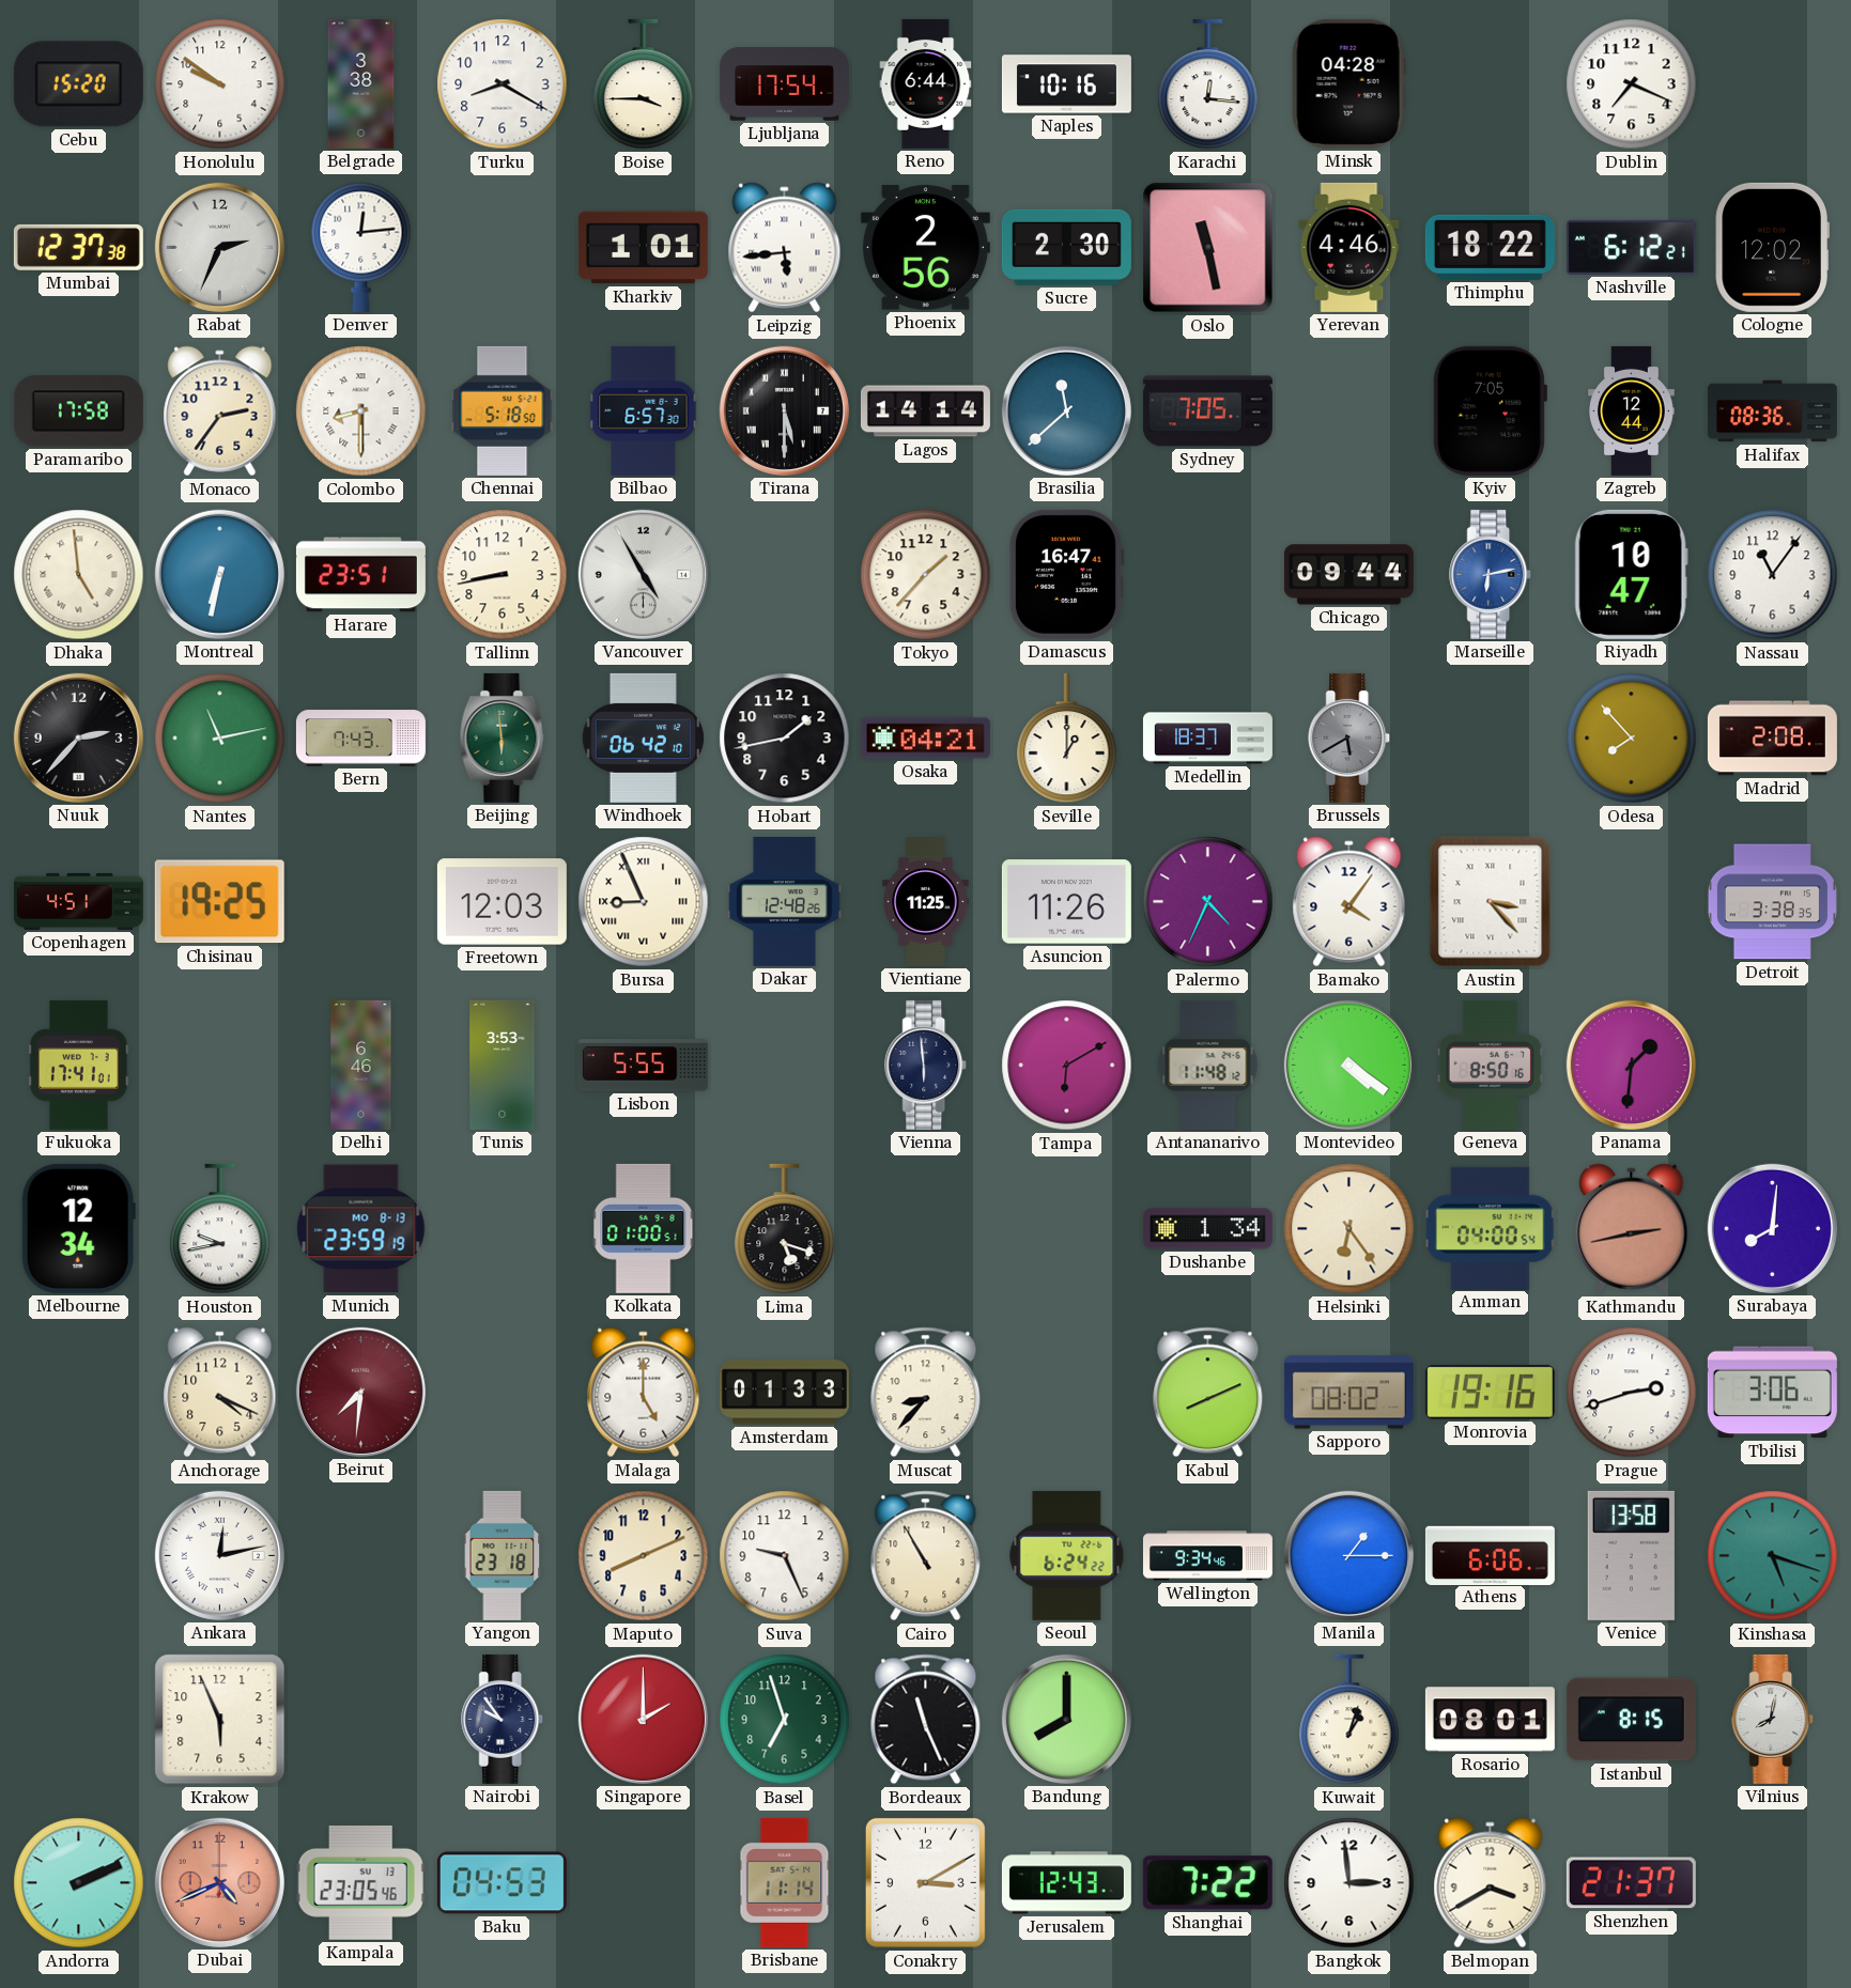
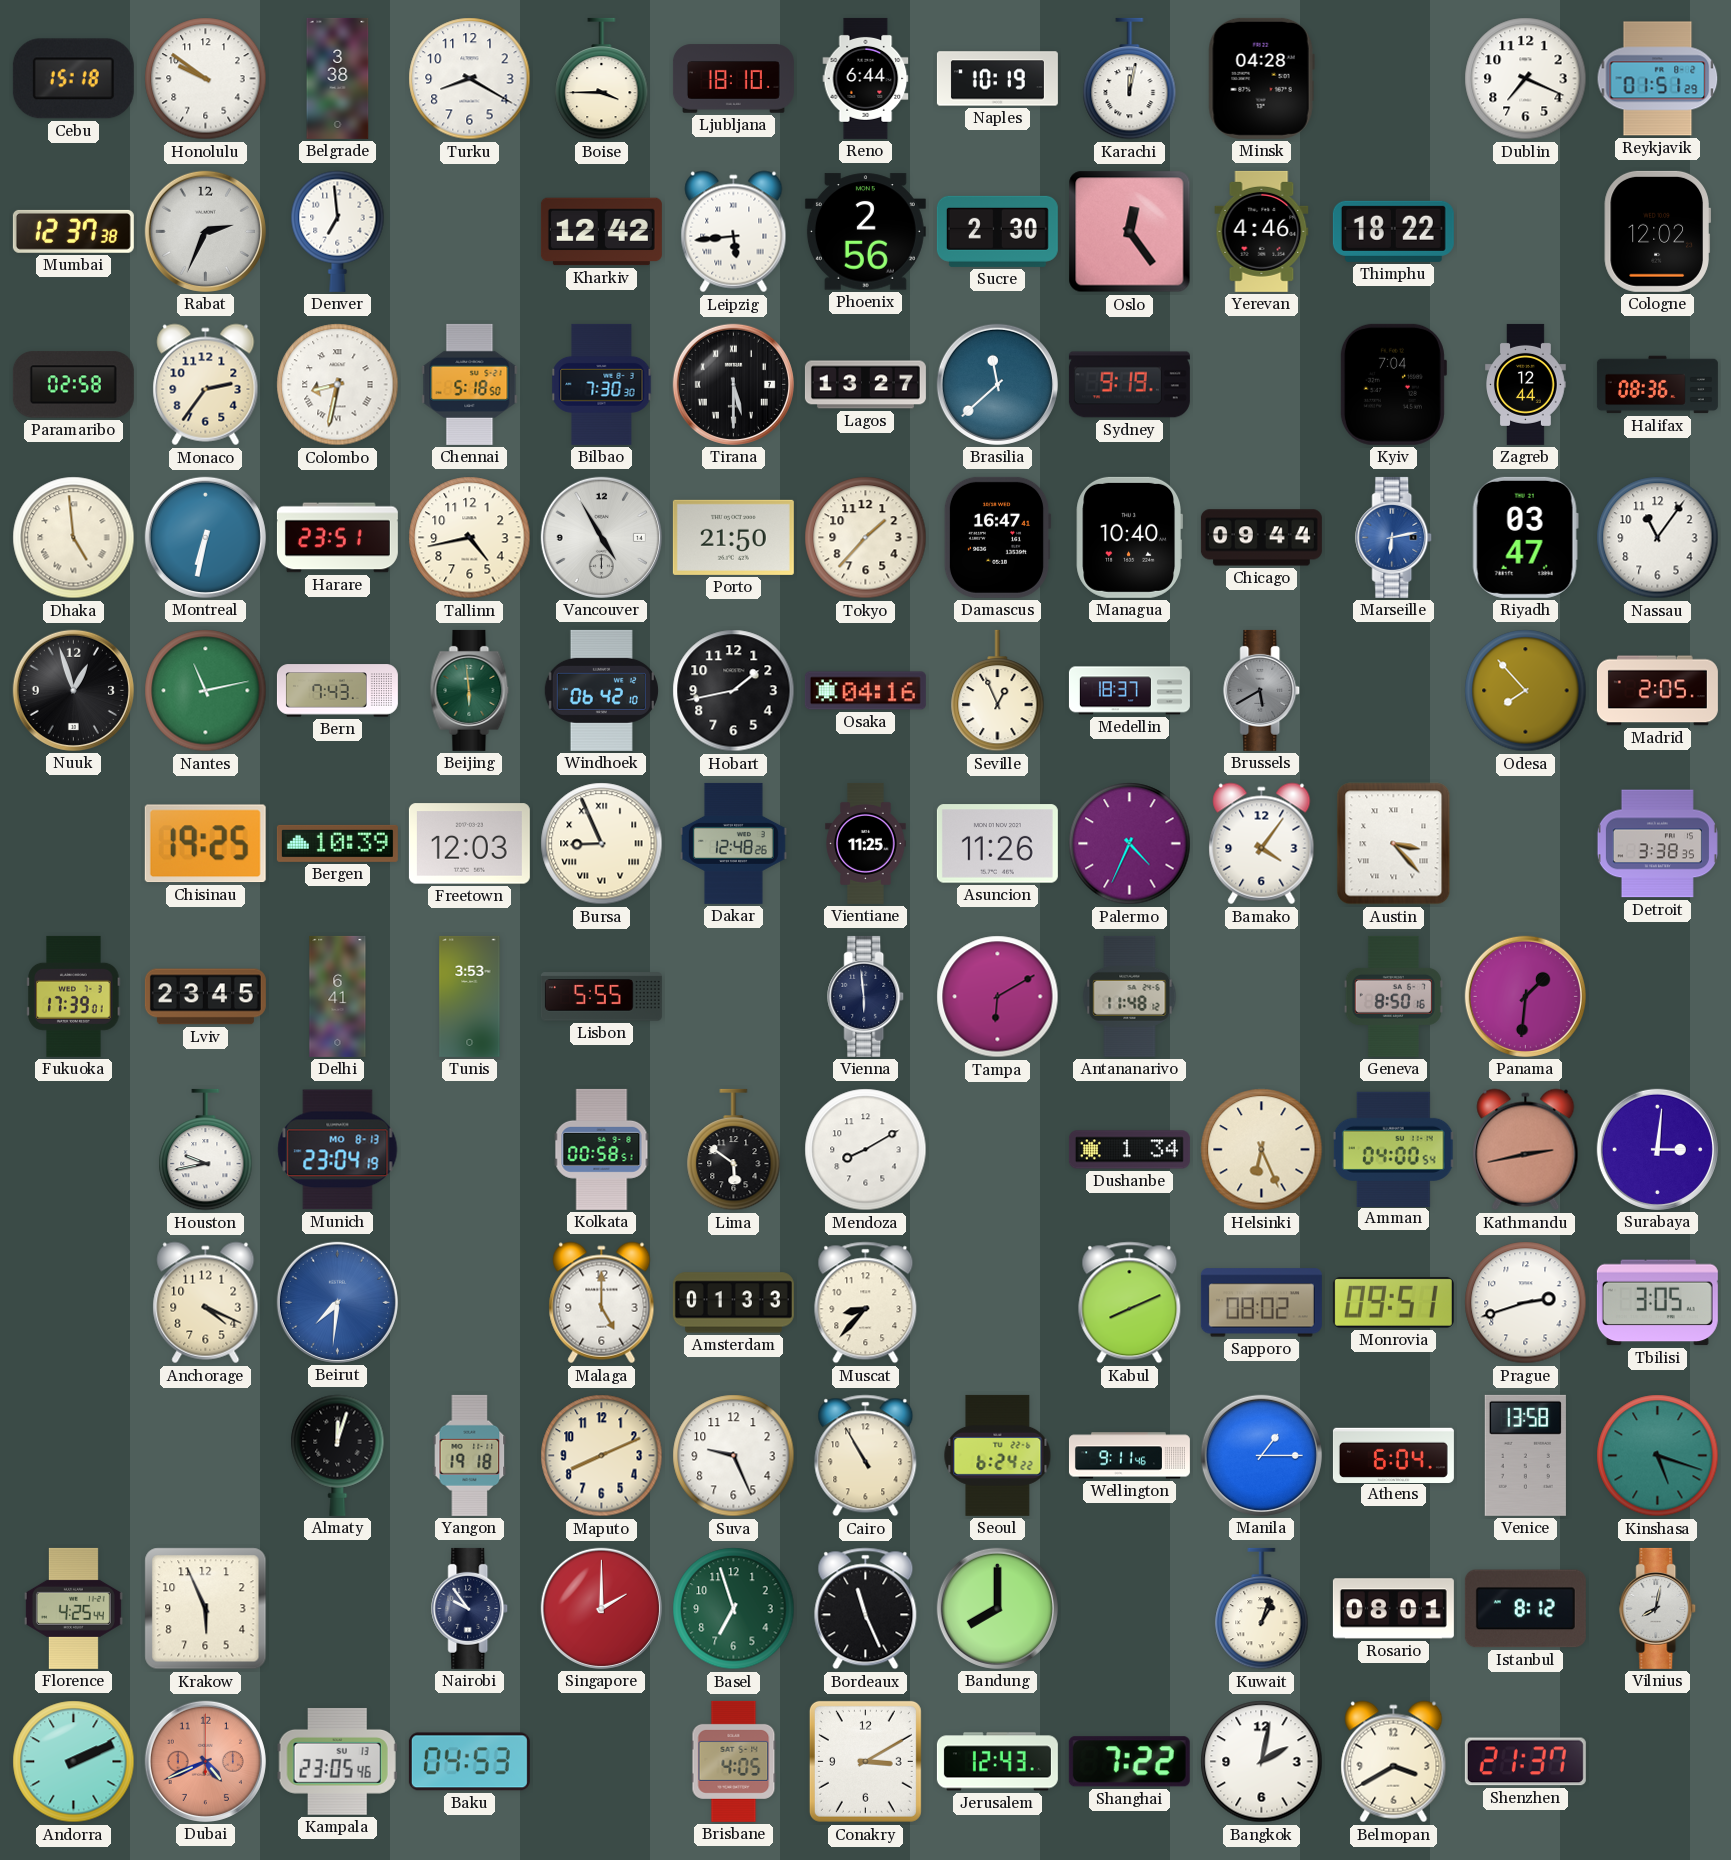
Cebu: 15:20 -> 15:18
Ljubljana: 17:54 -> 18:10
Naples: 10:16 -> 10:19
Karachi: 12:16 -> 12:02
Reykjavik: none -> 01:51
Denver: 12:14 -> 6:59
Kharkiv: 1:01 -> 12:42
Oslo: 11:28 -> 12:24
Nashville: 6:12 -> none
Paramaribo: 17:58 -> 02:58
Colombo: 8:30 -> 8:32
Bilbao: 6:57 -> 7:30
Lagos: 14:14 -> 13:27
Sydney: 7:05 -> 9:19
Kyiv: 7:05 -> 7:04
Tallinn: 8:43 -> 4:43
Porto: none -> 21:50
Managua: none -> 10:40
Riyadh: 10:47 -> 03:47
Nuuk: 2:37 -> 12:57
Osaka: 04:21 -> 04:16
Seville: 1:00 -> 12:56
Madrid: 2:08 -> 2:05
Copenhagen: 4:51 -> none
Bergen: none -> 10:39
Fukuoka: 17:41 -> 17:39
Lviv: none -> 23:45
Delhi: 6:46 -> 6:41
Montevideo: 4:21 -> none
Melbourne: 12:34 -> none
Munich: 23:59 -> 23:04
Kolkata: 01:00 -> 00:58
Lima: 5:18 -> 5:51
Mendoza: none -> 8:10
Helsinki: 6:24 -> 6:26
Surabaya: 8:01 -> 3:01
Beirut dial: burgundy -> blue
Monrovia: 19:16 -> 09:51
Tbilisi: 3:06 -> 3:05
Ankara: 12:13 -> none
Almaty: none -> 12:03
Yangon: 23:18 -> 19:18
Wellington: 9:34 -> 9:11
Athens: 6:06 -> 6:04
Florence: none -> 4:25
Istanbul: 8:15 -> 8:12
Brisbane: 11:14 -> 4:05
Bangkok: 2:59 -> 2:02
